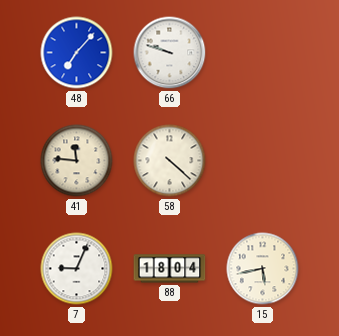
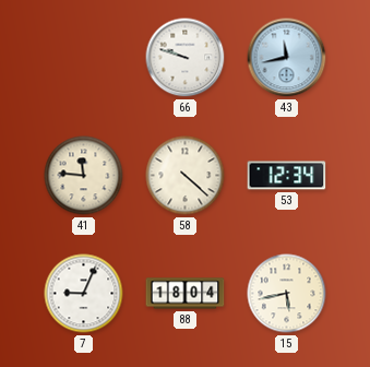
48: 7:07 -> none
43: none -> 11:43
53: none -> 12:34
